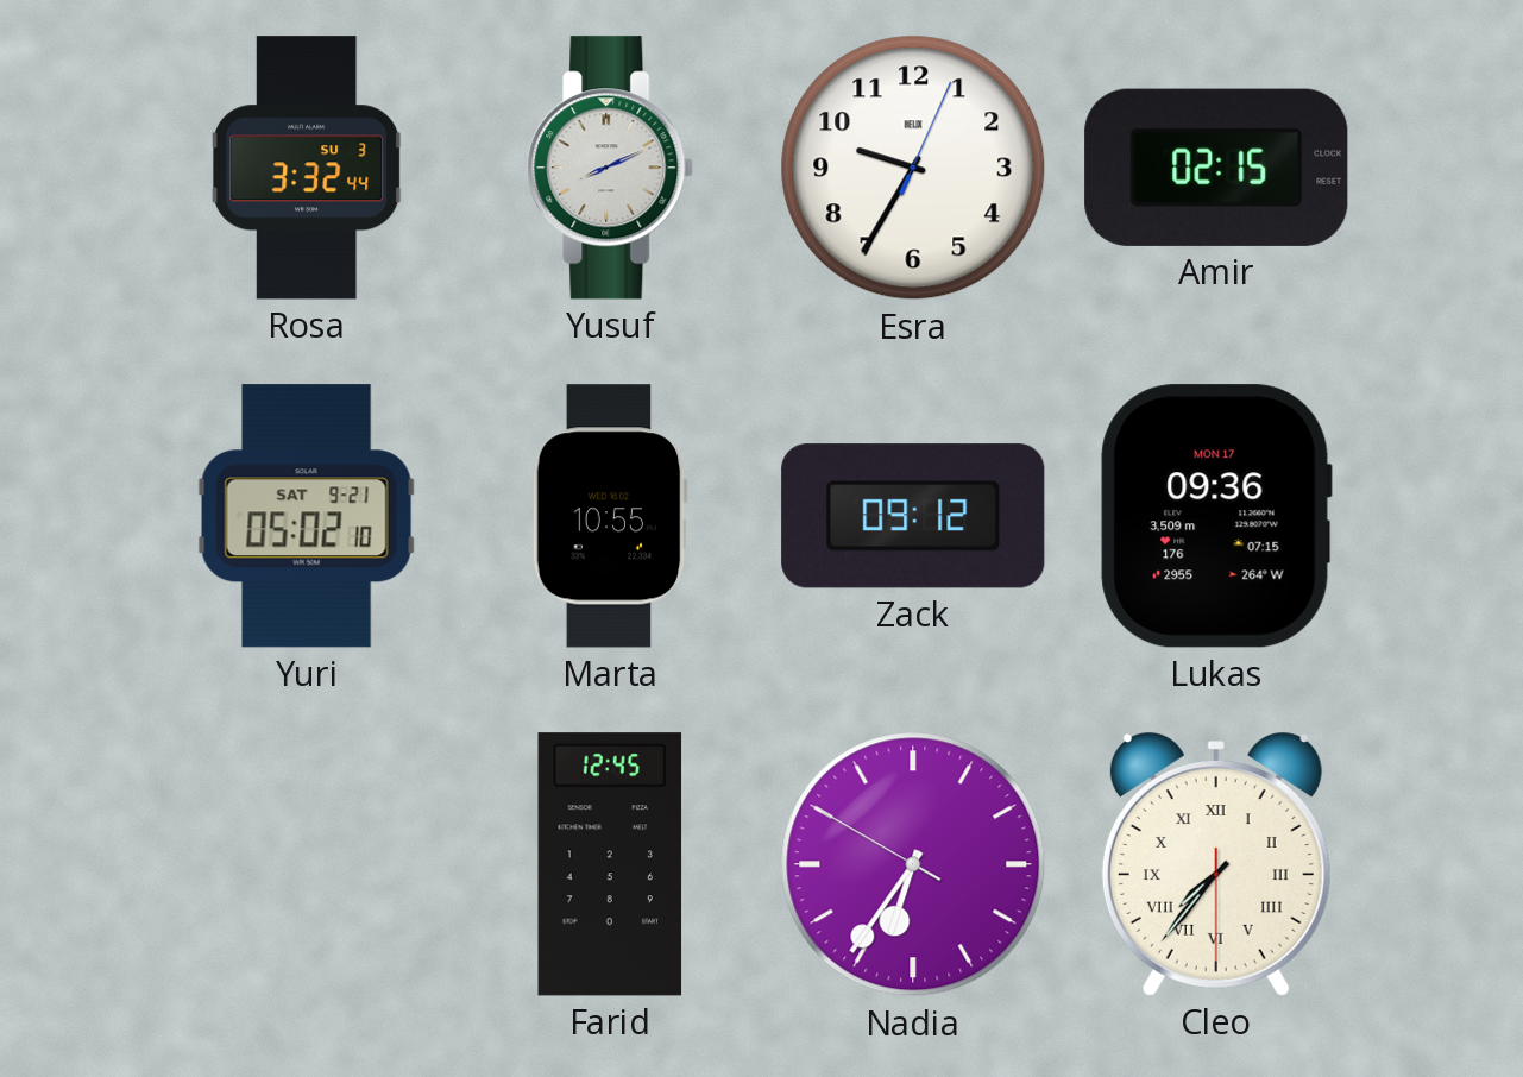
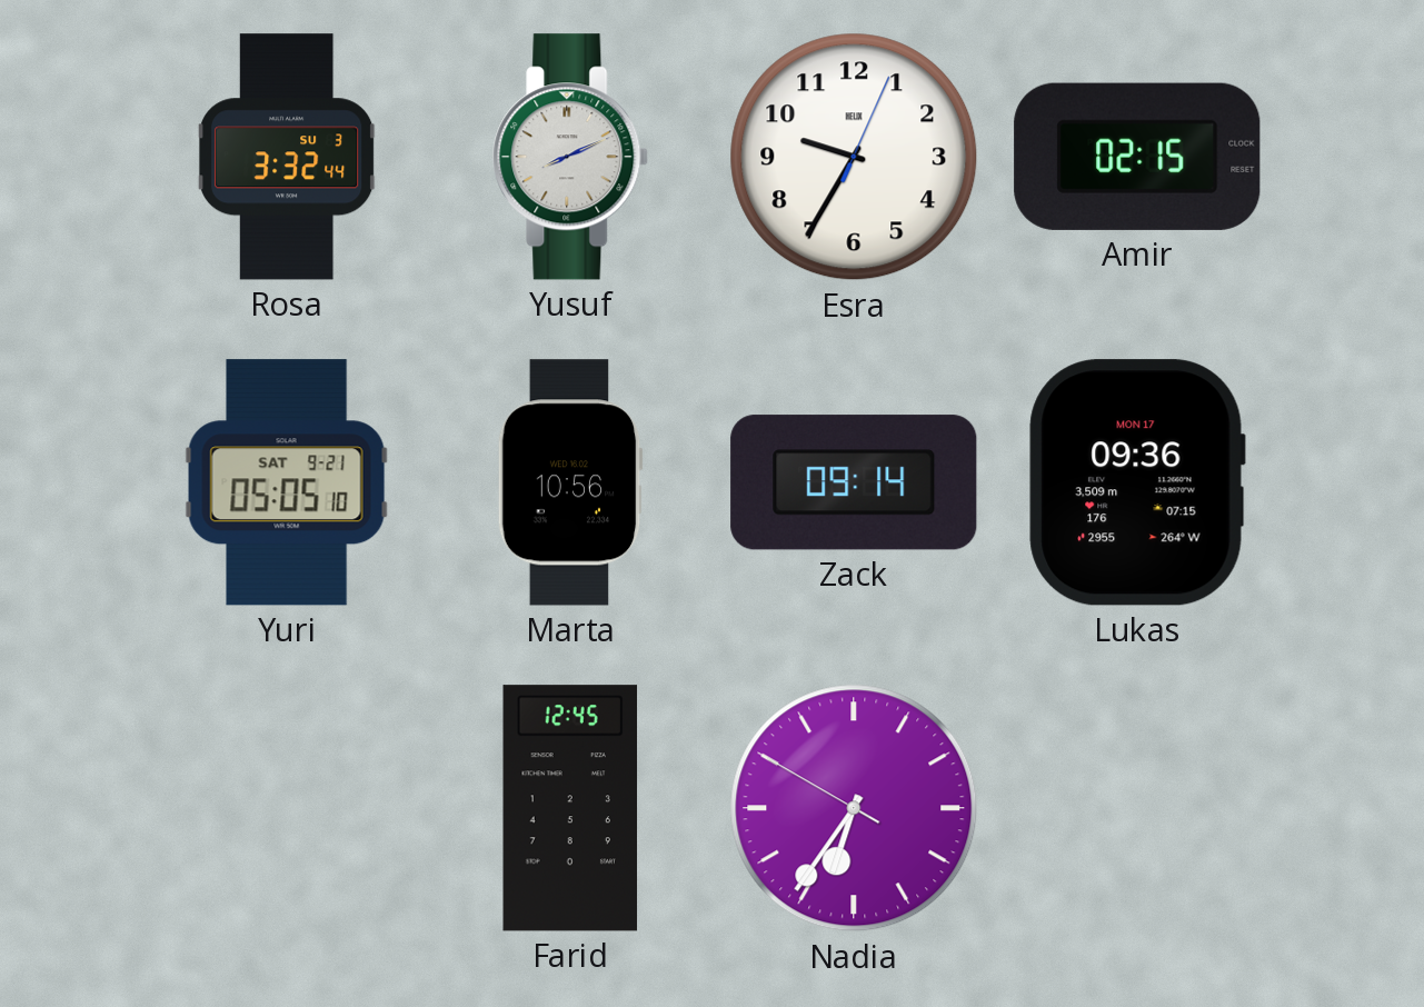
Yuri: 05:02 -> 05:05
Marta: 10:55 -> 10:56
Zack: 09:12 -> 09:14
Cleo: 7:36 -> none
